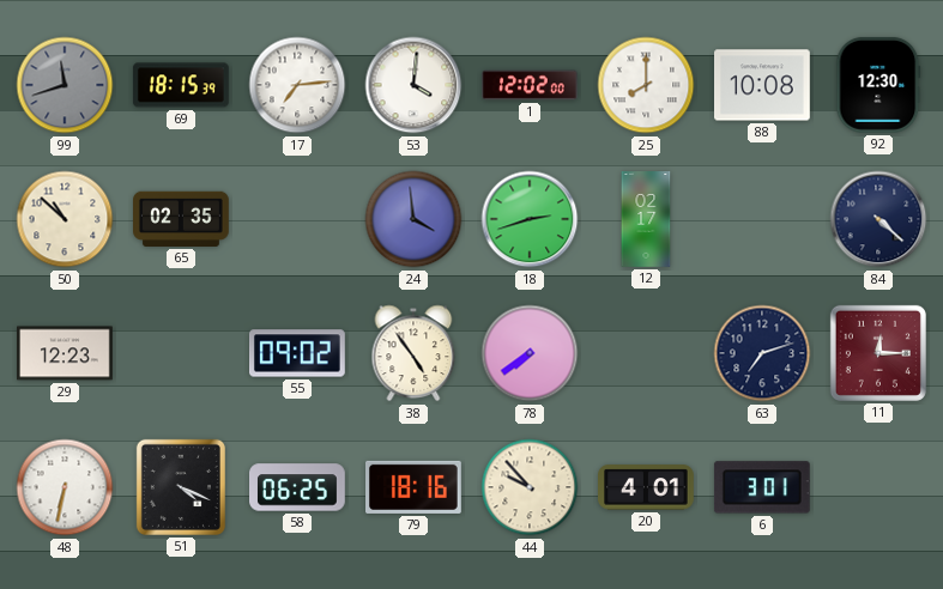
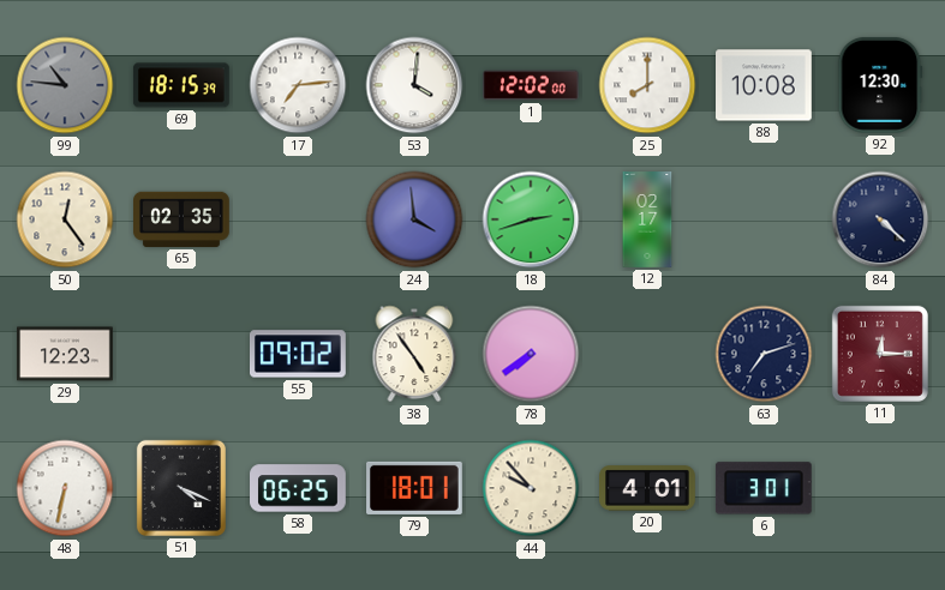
99: 11:42 -> 10:46
50: 10:52 -> 12:24
79: 18:16 -> 18:01
